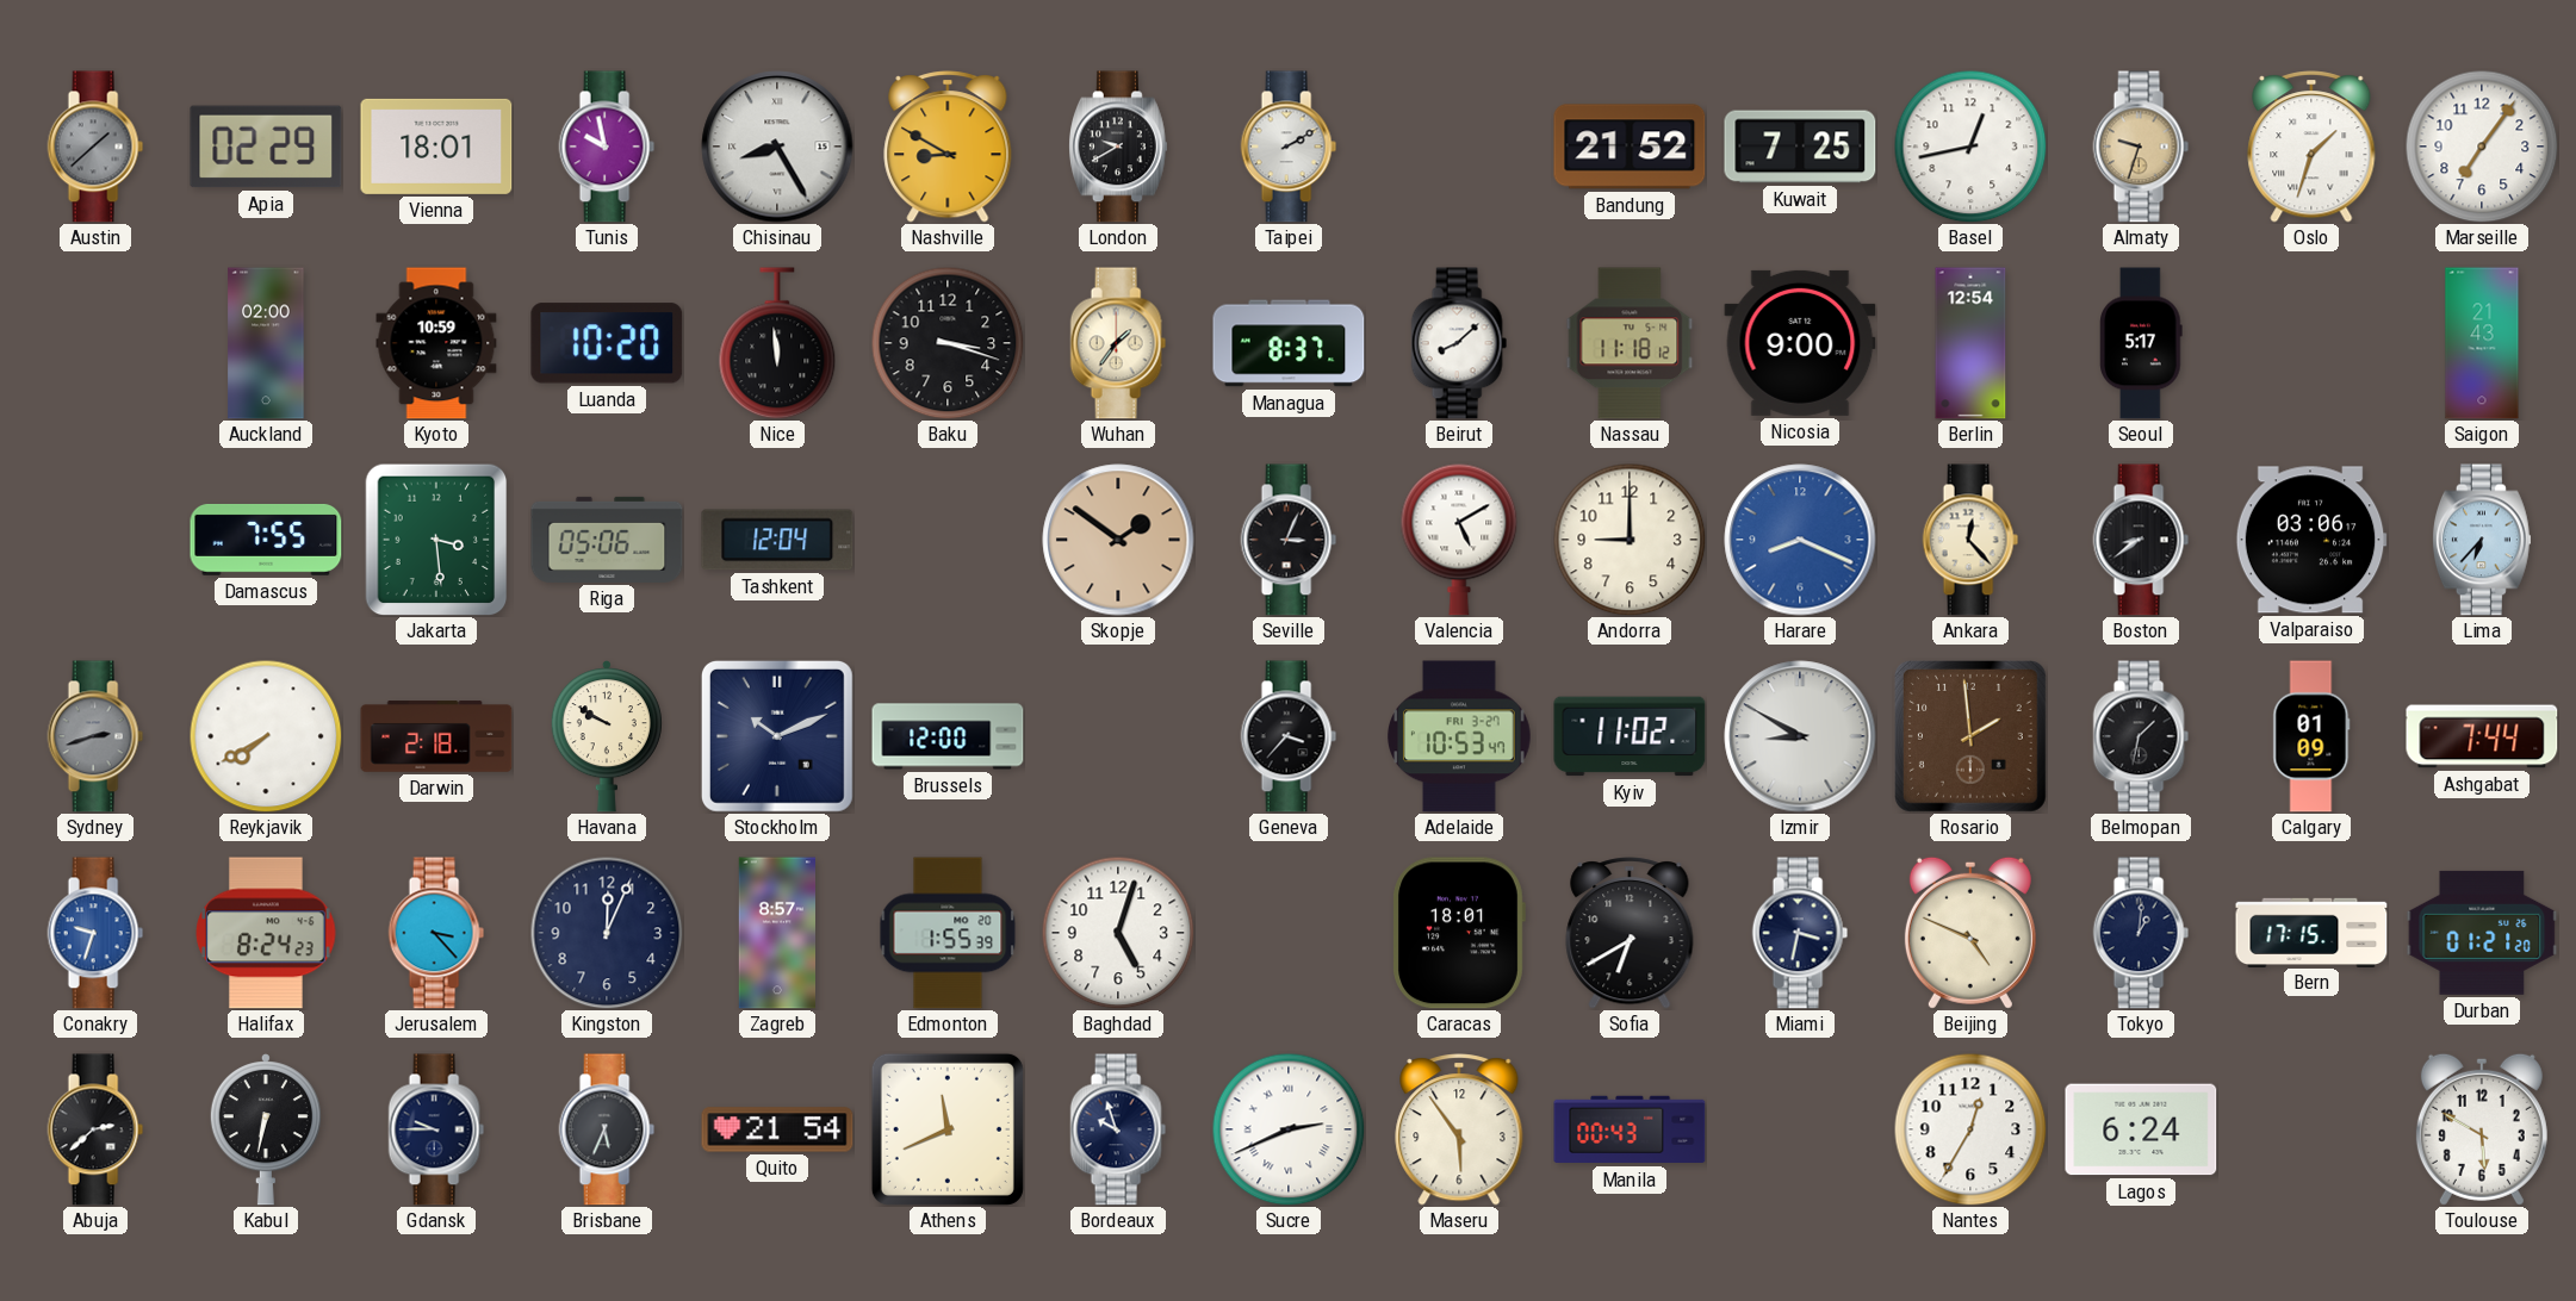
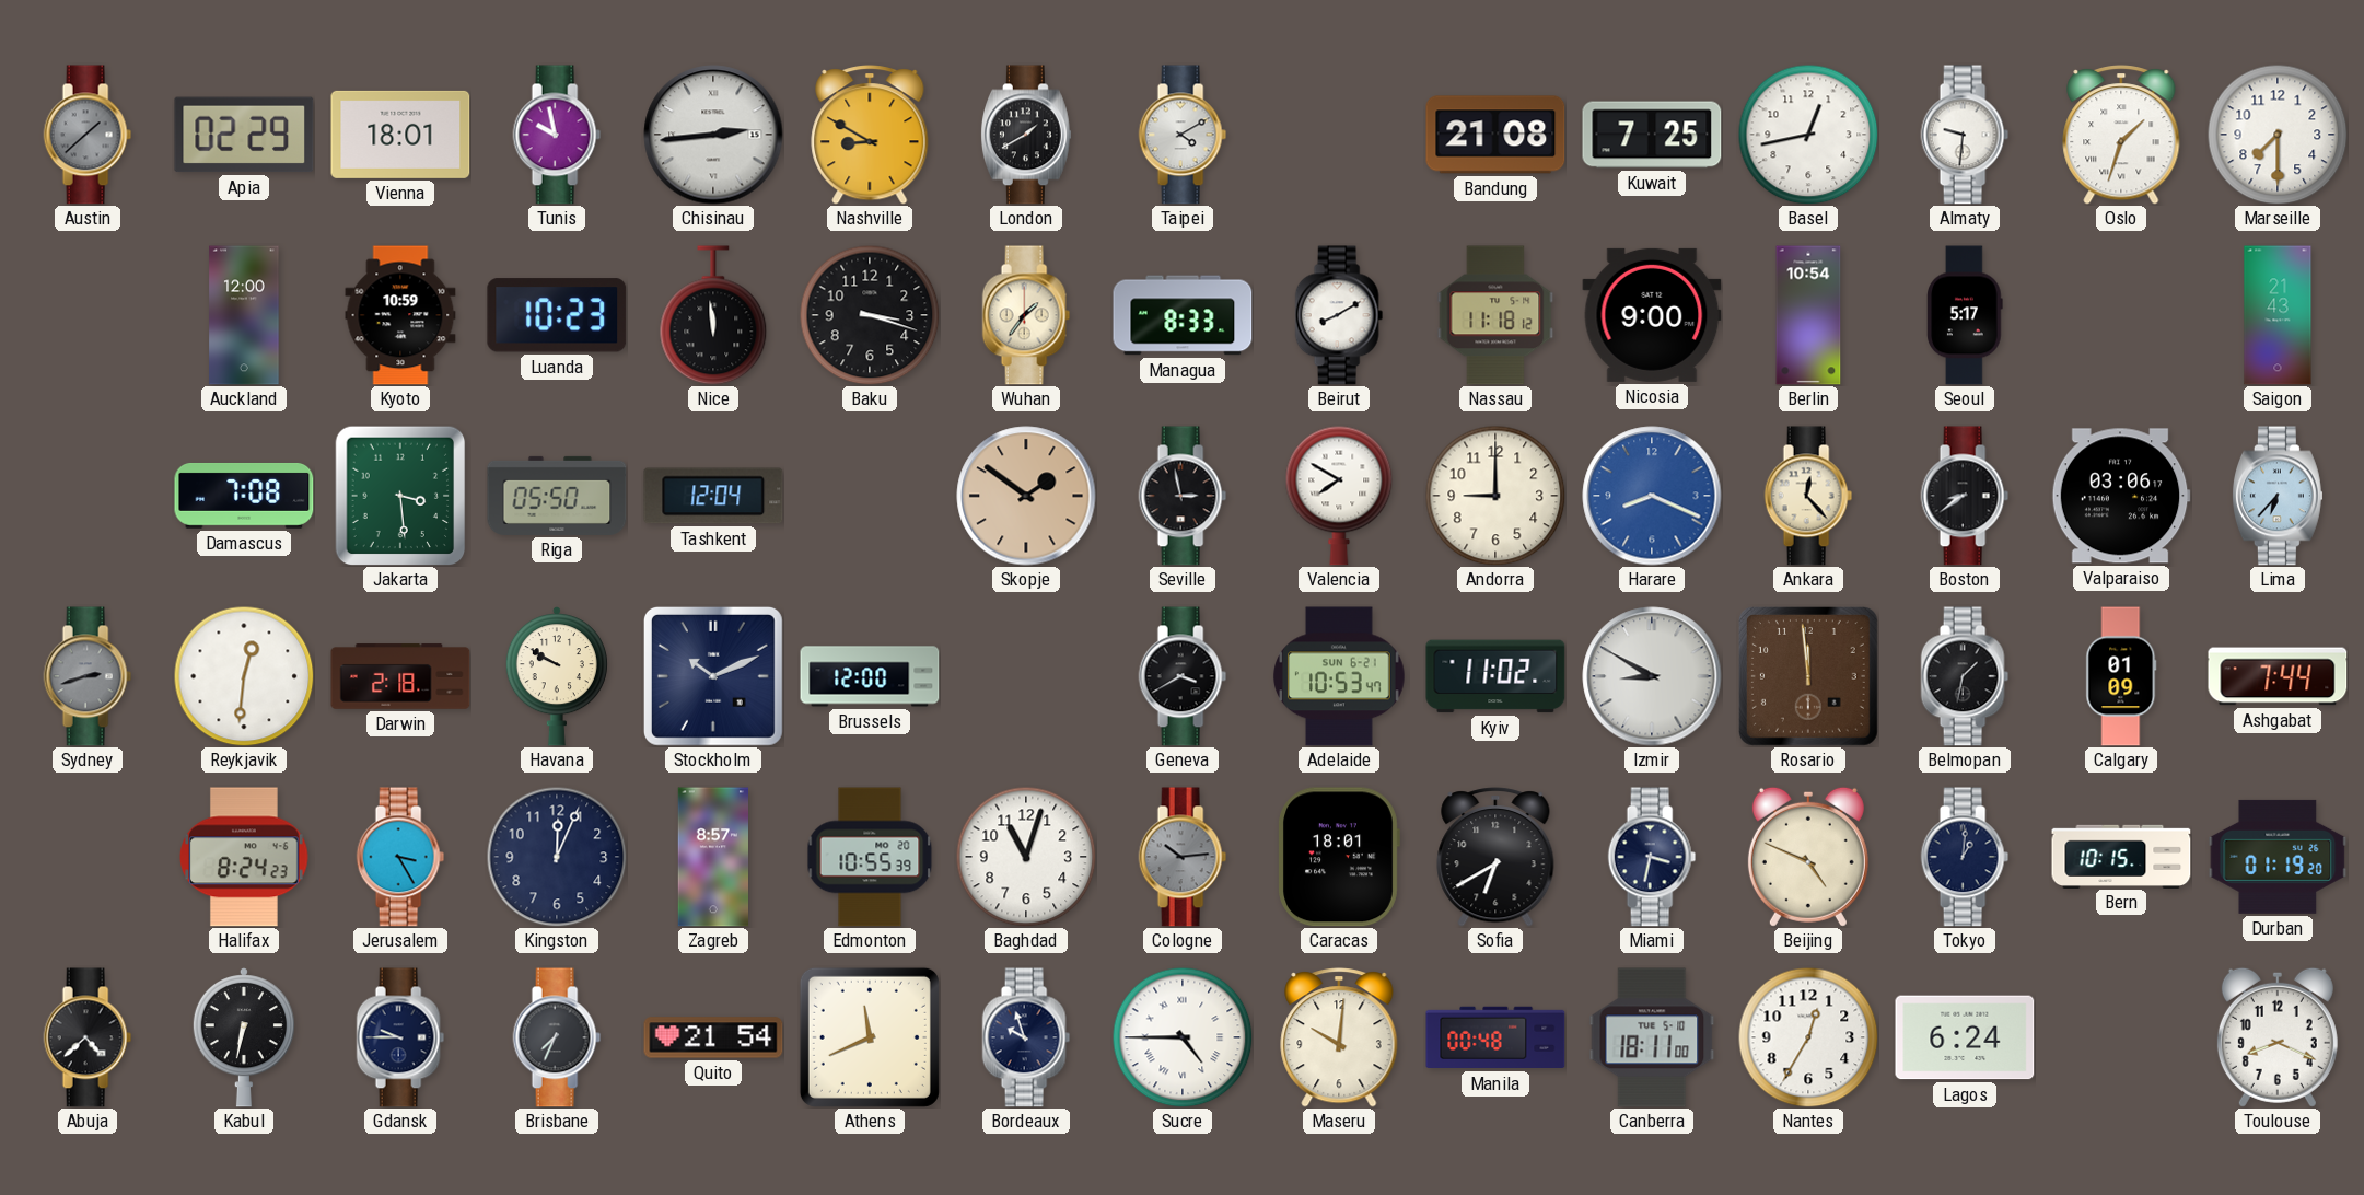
Chisinau: 8:25 -> 2:44
London: 9:40 -> 1:40
Taipei: 2:10 -> 4:10
Bandung: 21:52 -> 21:08
Almaty: 9:33 -> 9:31
Almaty dial: champagne -> white
Marseille: 7:06 -> 7:30
Auckland: 02:00 -> 12:00
Luanda: 10:20 -> 10:23
Managua: 8:37 -> 8:33
Beirut: 8:08 -> 8:10
Berlin: 12:54 -> 10:54
Damascus: 7:55 -> 7:08
Riga: 05:06 -> 05:50
Seville: 3:04 -> 2:58
Valencia: 5:10 -> 7:50
Reykjavik: 7:40 -> 12:31
Geneva: 3:37 -> 3:40
Adelaide date: FRI 3-27 -> SUN 6-21
Rosario: 1:59 -> 11:59
Conakry: 9:33 -> none
Jerusalem: 3:23 -> 3:25
Edmonton: 1:55 -> 10:55
Baghdad: 5:03 -> 11:03
Cologne: none -> 10:14
Bern: 17:15 -> 10:15
Durban: 01:21 -> 01:19
Abuja: 2:38 -> 4:38
Brisbane: 5:34 -> 7:34
Sucre: 2:41 -> 4:45
Maseru: 5:54 -> 10:01
Manila: 00:43 -> 00:48
Canberra: none -> 18:11
Toulouse: 5:50 -> 8:19
